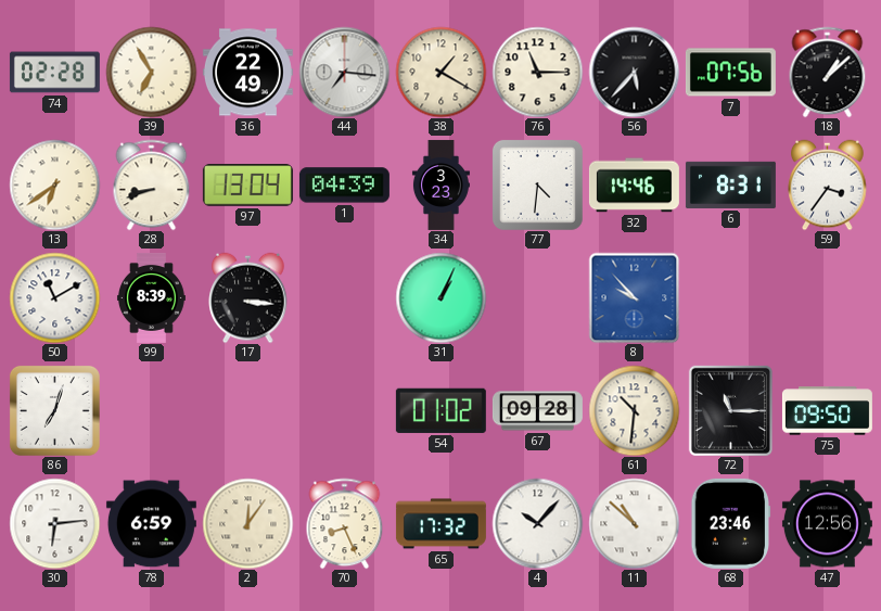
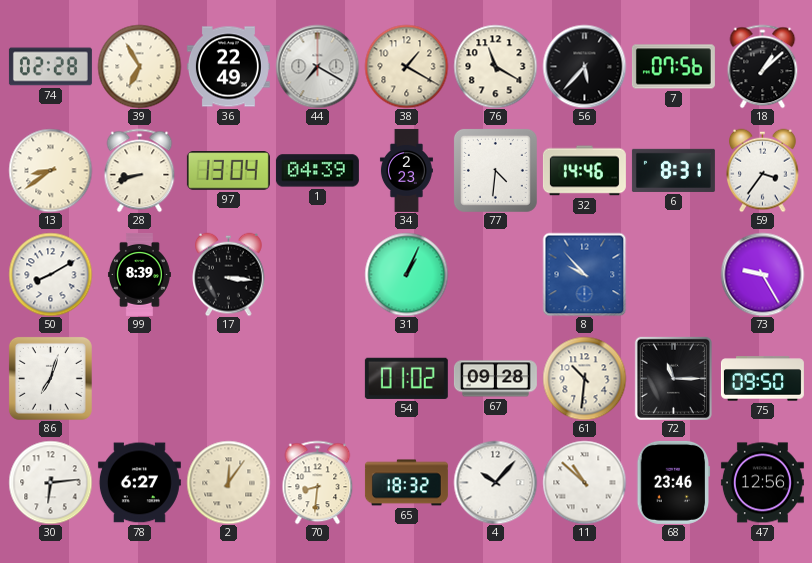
44: 7:16 -> 7:20
76: 11:15 -> 11:20
13: 6:39 -> 8:39
34: 3:23 -> 2:23
50: 11:10 -> 8:10
73: none -> 9:25
78: 6:59 -> 6:27
70: 8:26 -> 8:31
65: 17:32 -> 18:32
